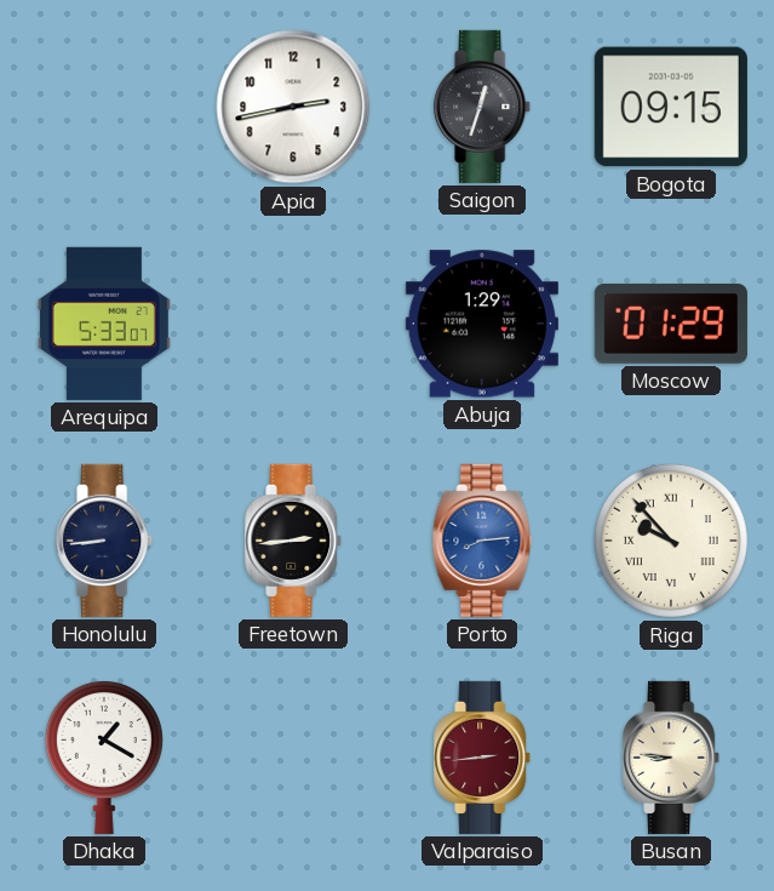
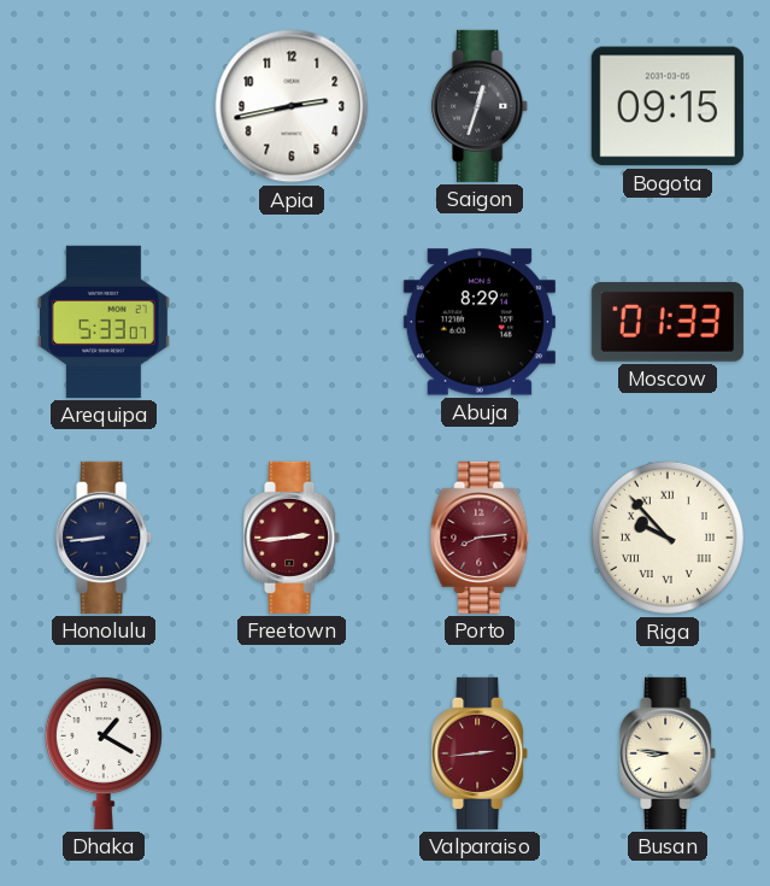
Abuja: 1:29 -> 8:29
Moscow: 01:29 -> 01:33
Freetown dial: black -> burgundy
Porto dial: blue -> burgundy
